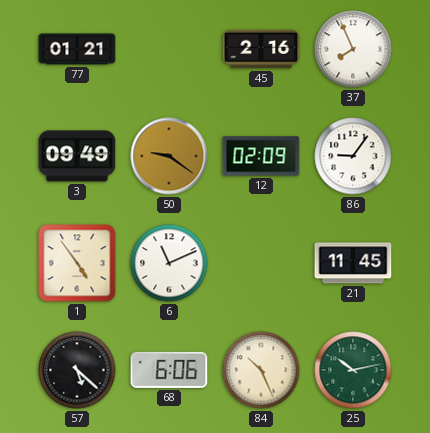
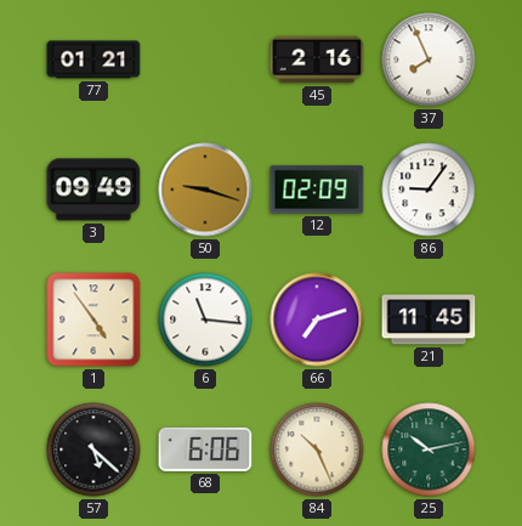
50: 9:21 -> 9:18
6: 11:11 -> 11:16
66: none -> 7:12
